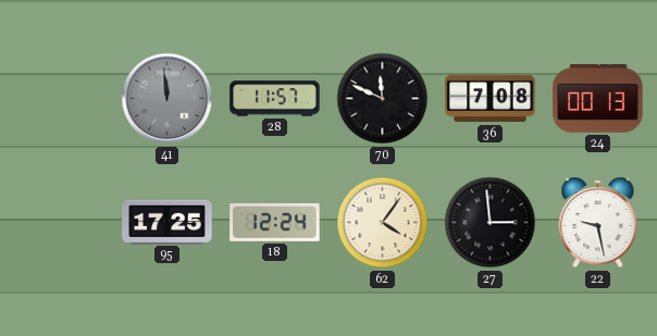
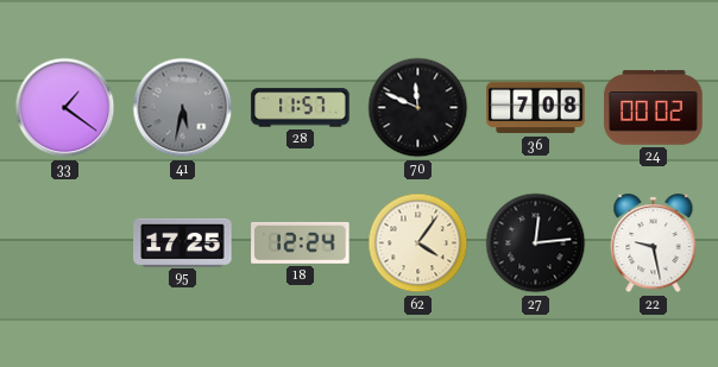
33: none -> 1:21
41: 11:59 -> 5:32
24: 00:13 -> 00:02
27: 2:59 -> 12:14
